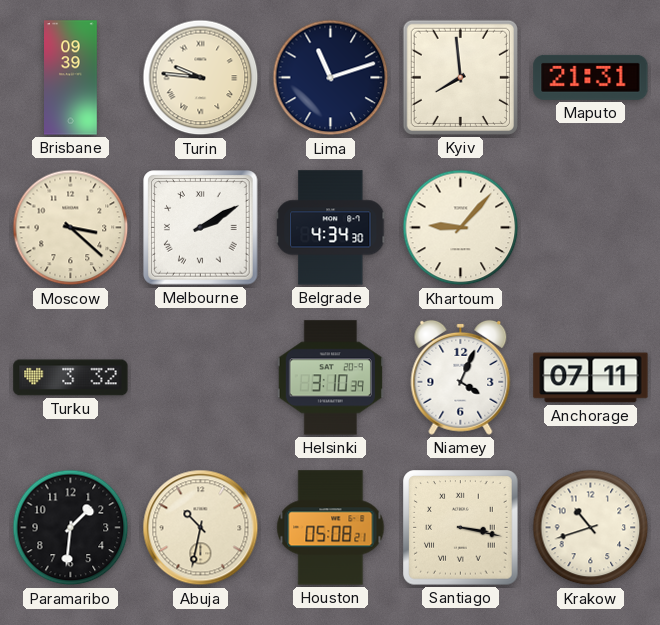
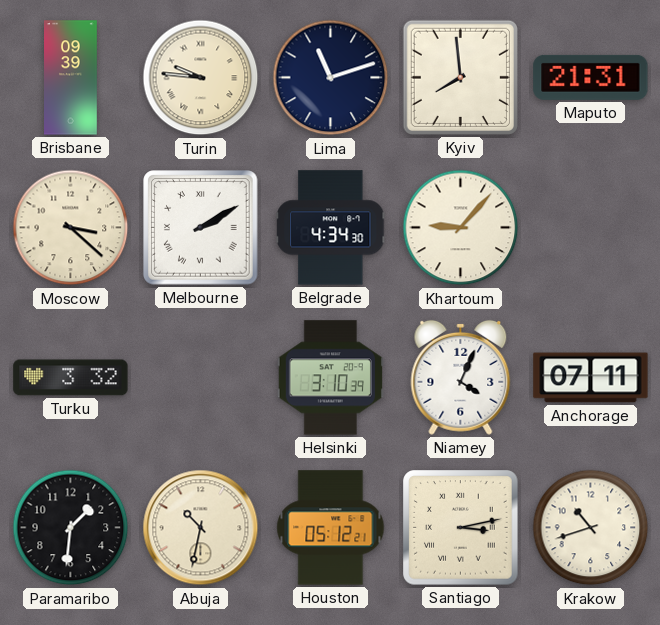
Houston: 05:08 -> 05:12
Santiago: 3:17 -> 3:13
